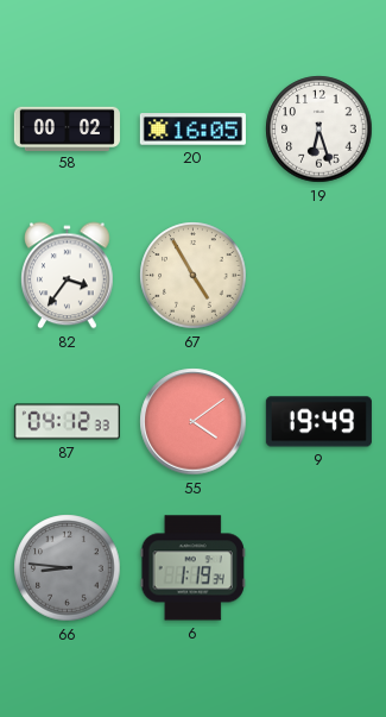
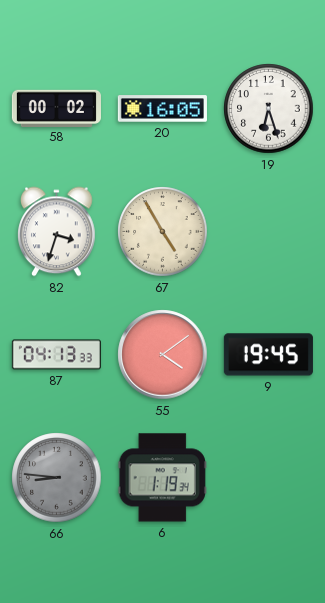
82: 3:36 -> 3:33
87: 04:12 -> 04:13
9: 19:49 -> 19:45
